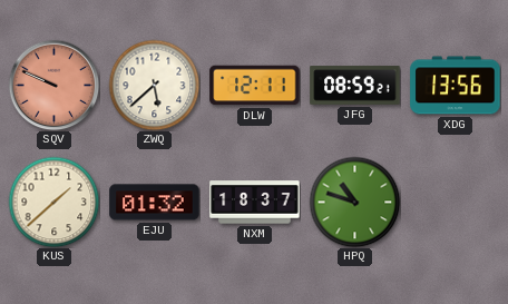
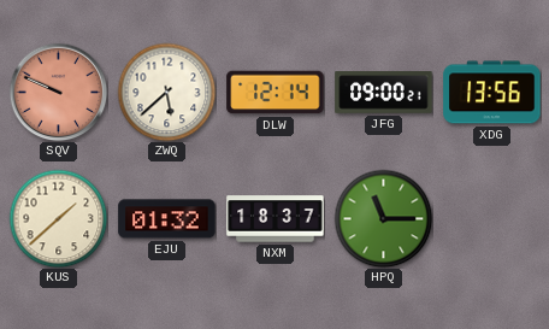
DLW: 12:11 -> 12:14
JFG: 08:59 -> 09:00
HPQ: 10:48 -> 11:15
